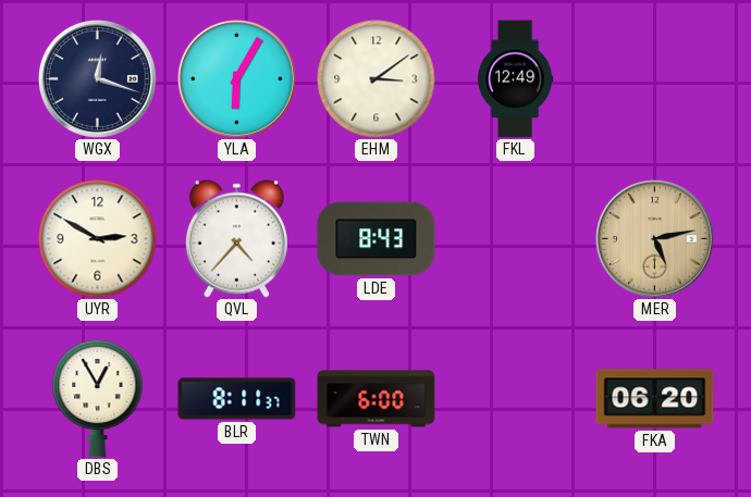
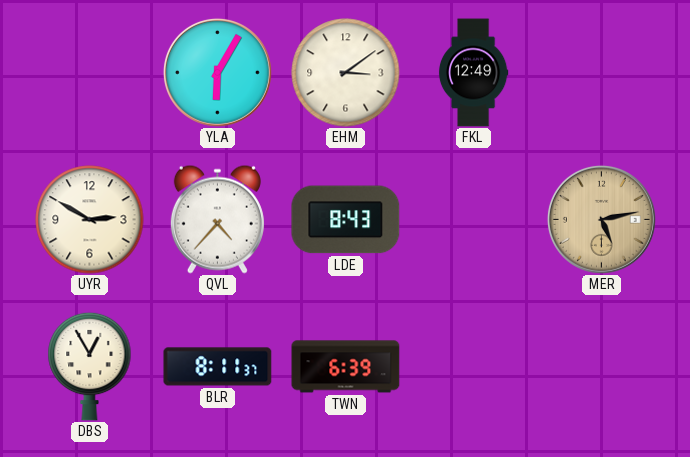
WGX: 12:18 -> none
TWN: 6:00 -> 6:39
FKA: 06:20 -> none
